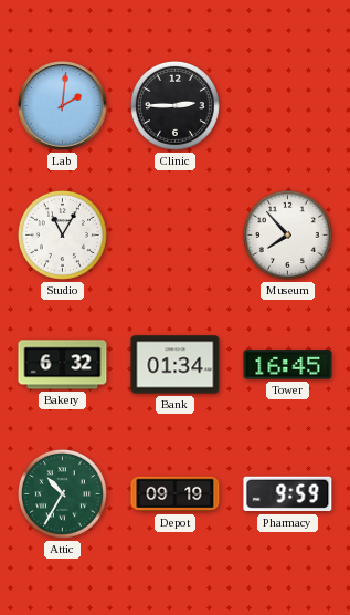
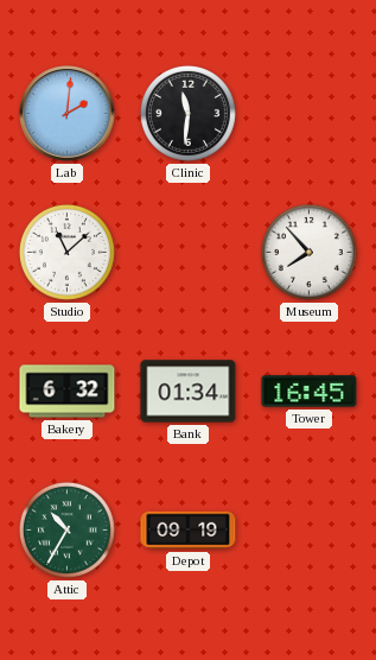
Clinic: 2:45 -> 11:31
Studio: 11:05 -> 11:08
Pharmacy: 9:59 -> none
